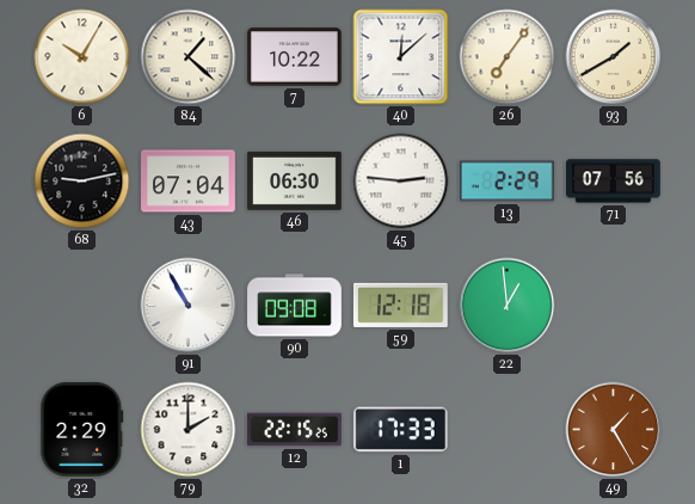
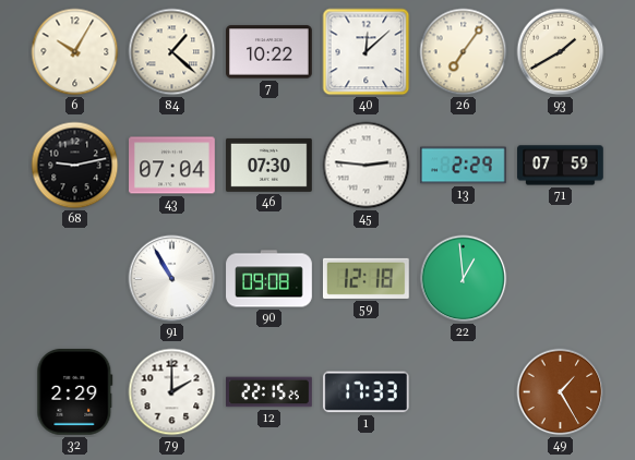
46: 06:30 -> 07:30
71: 07:56 -> 07:59
